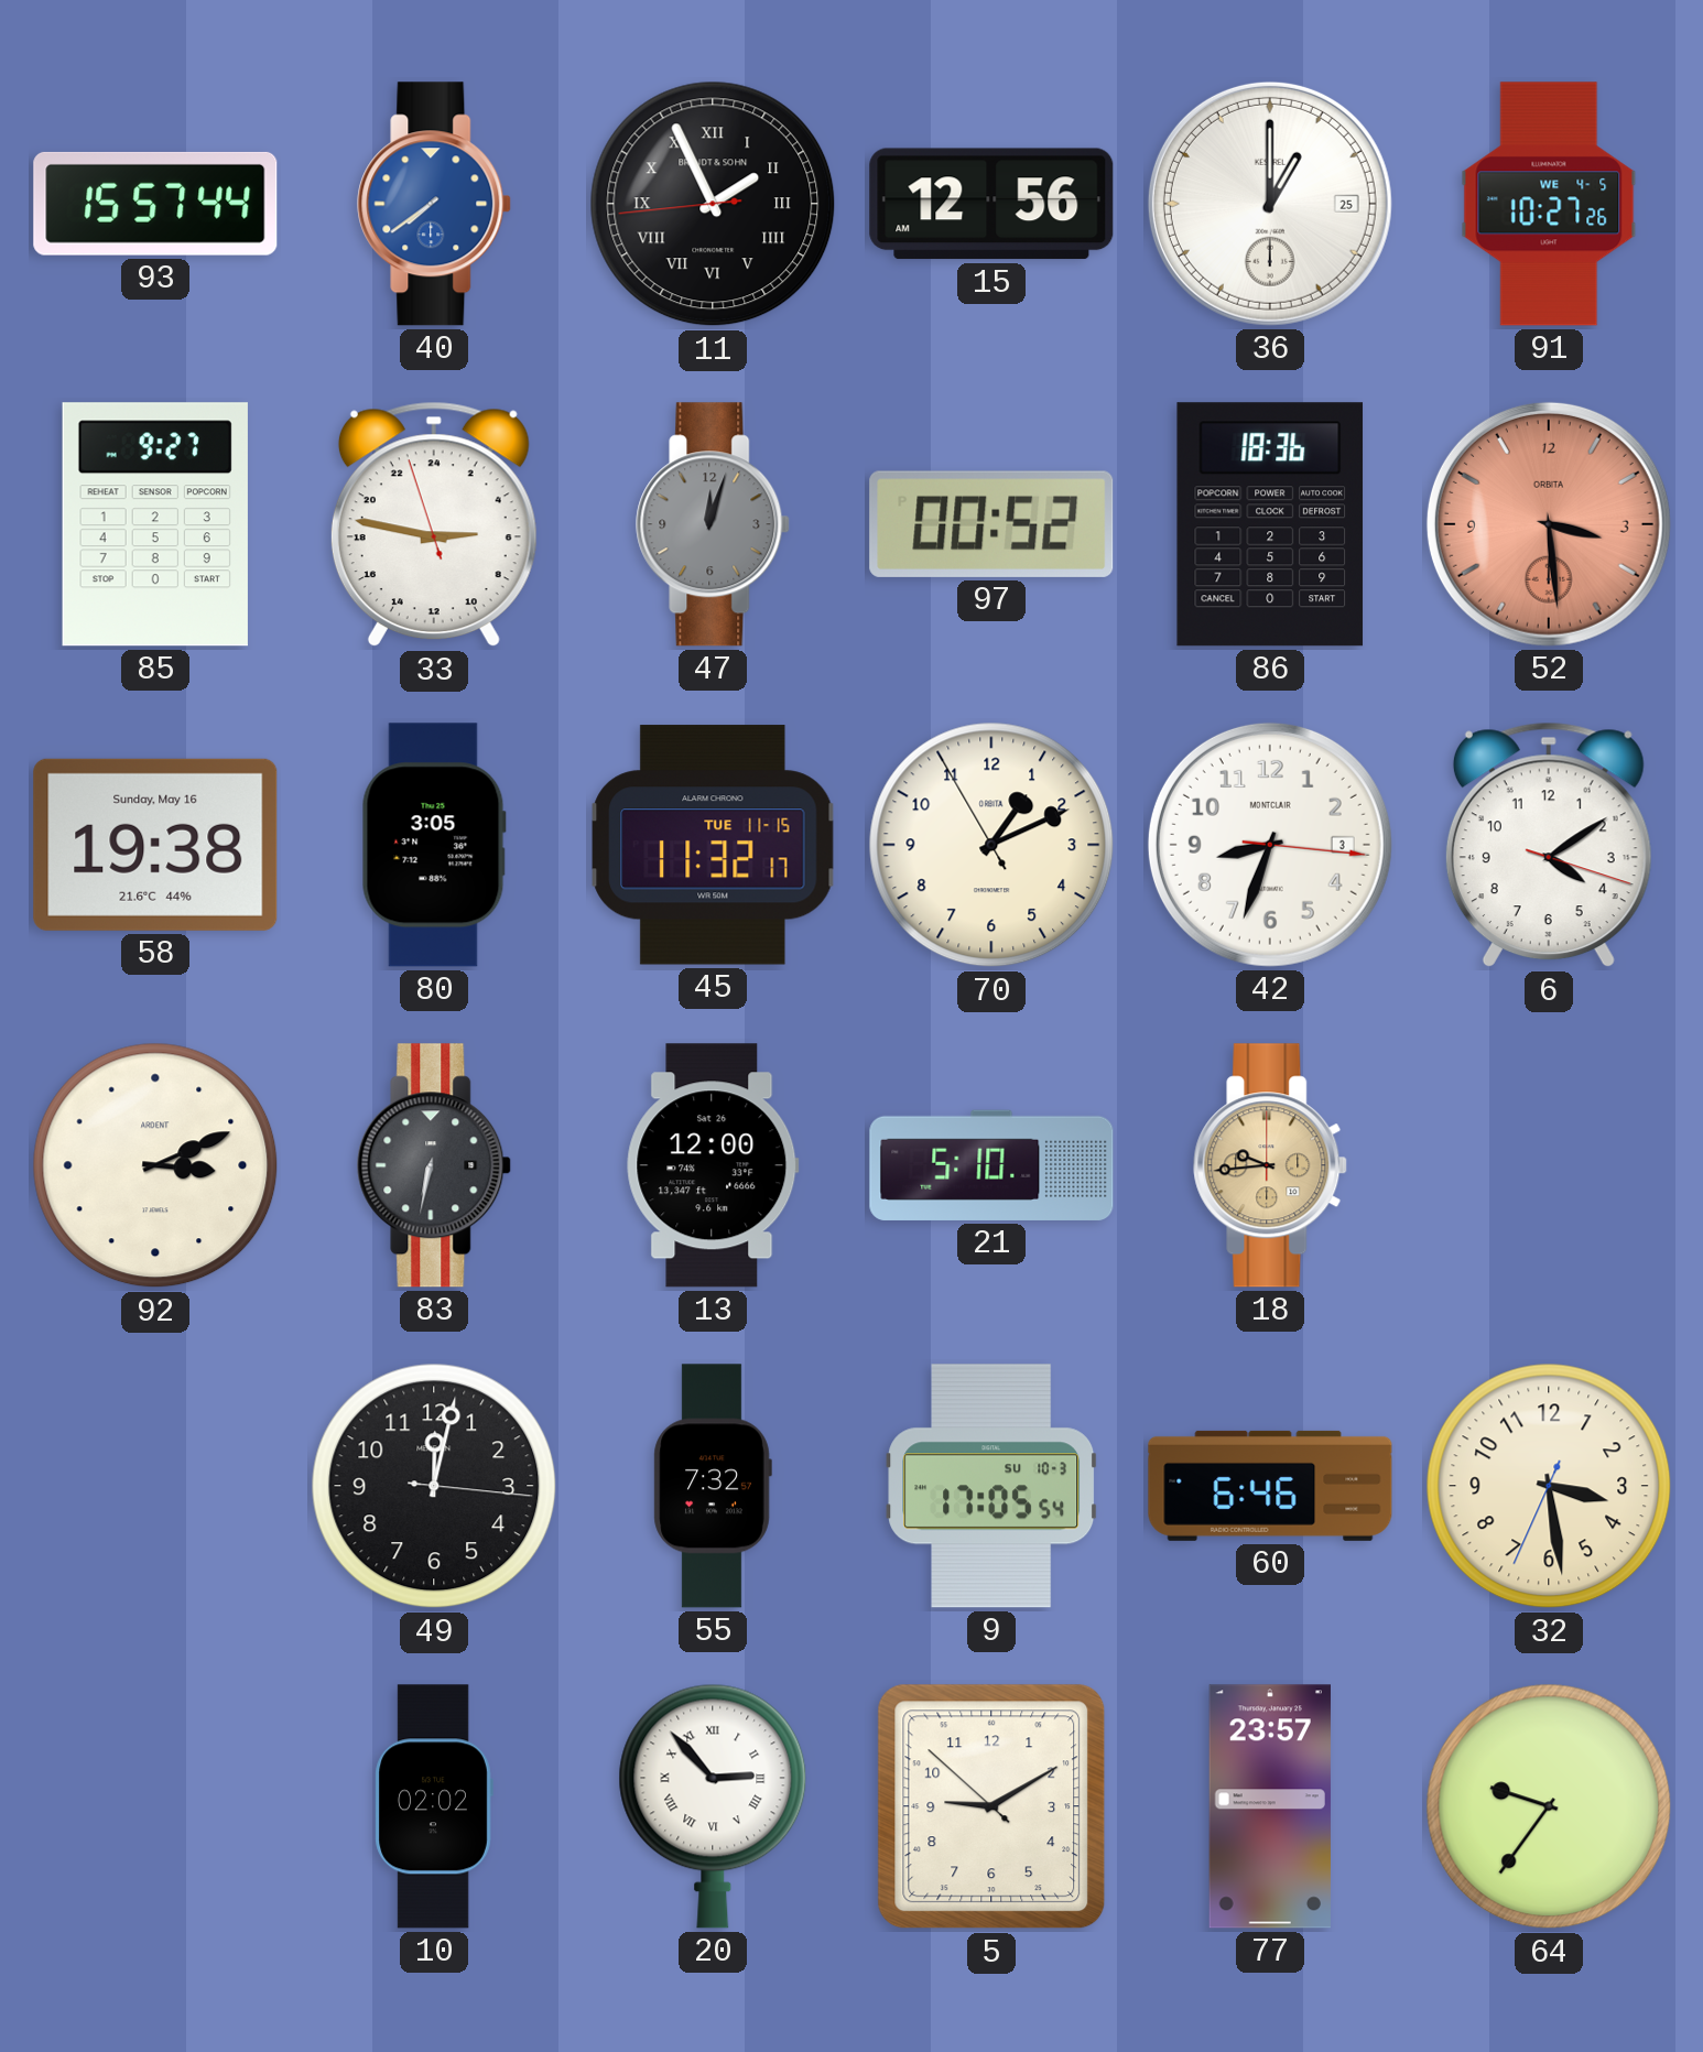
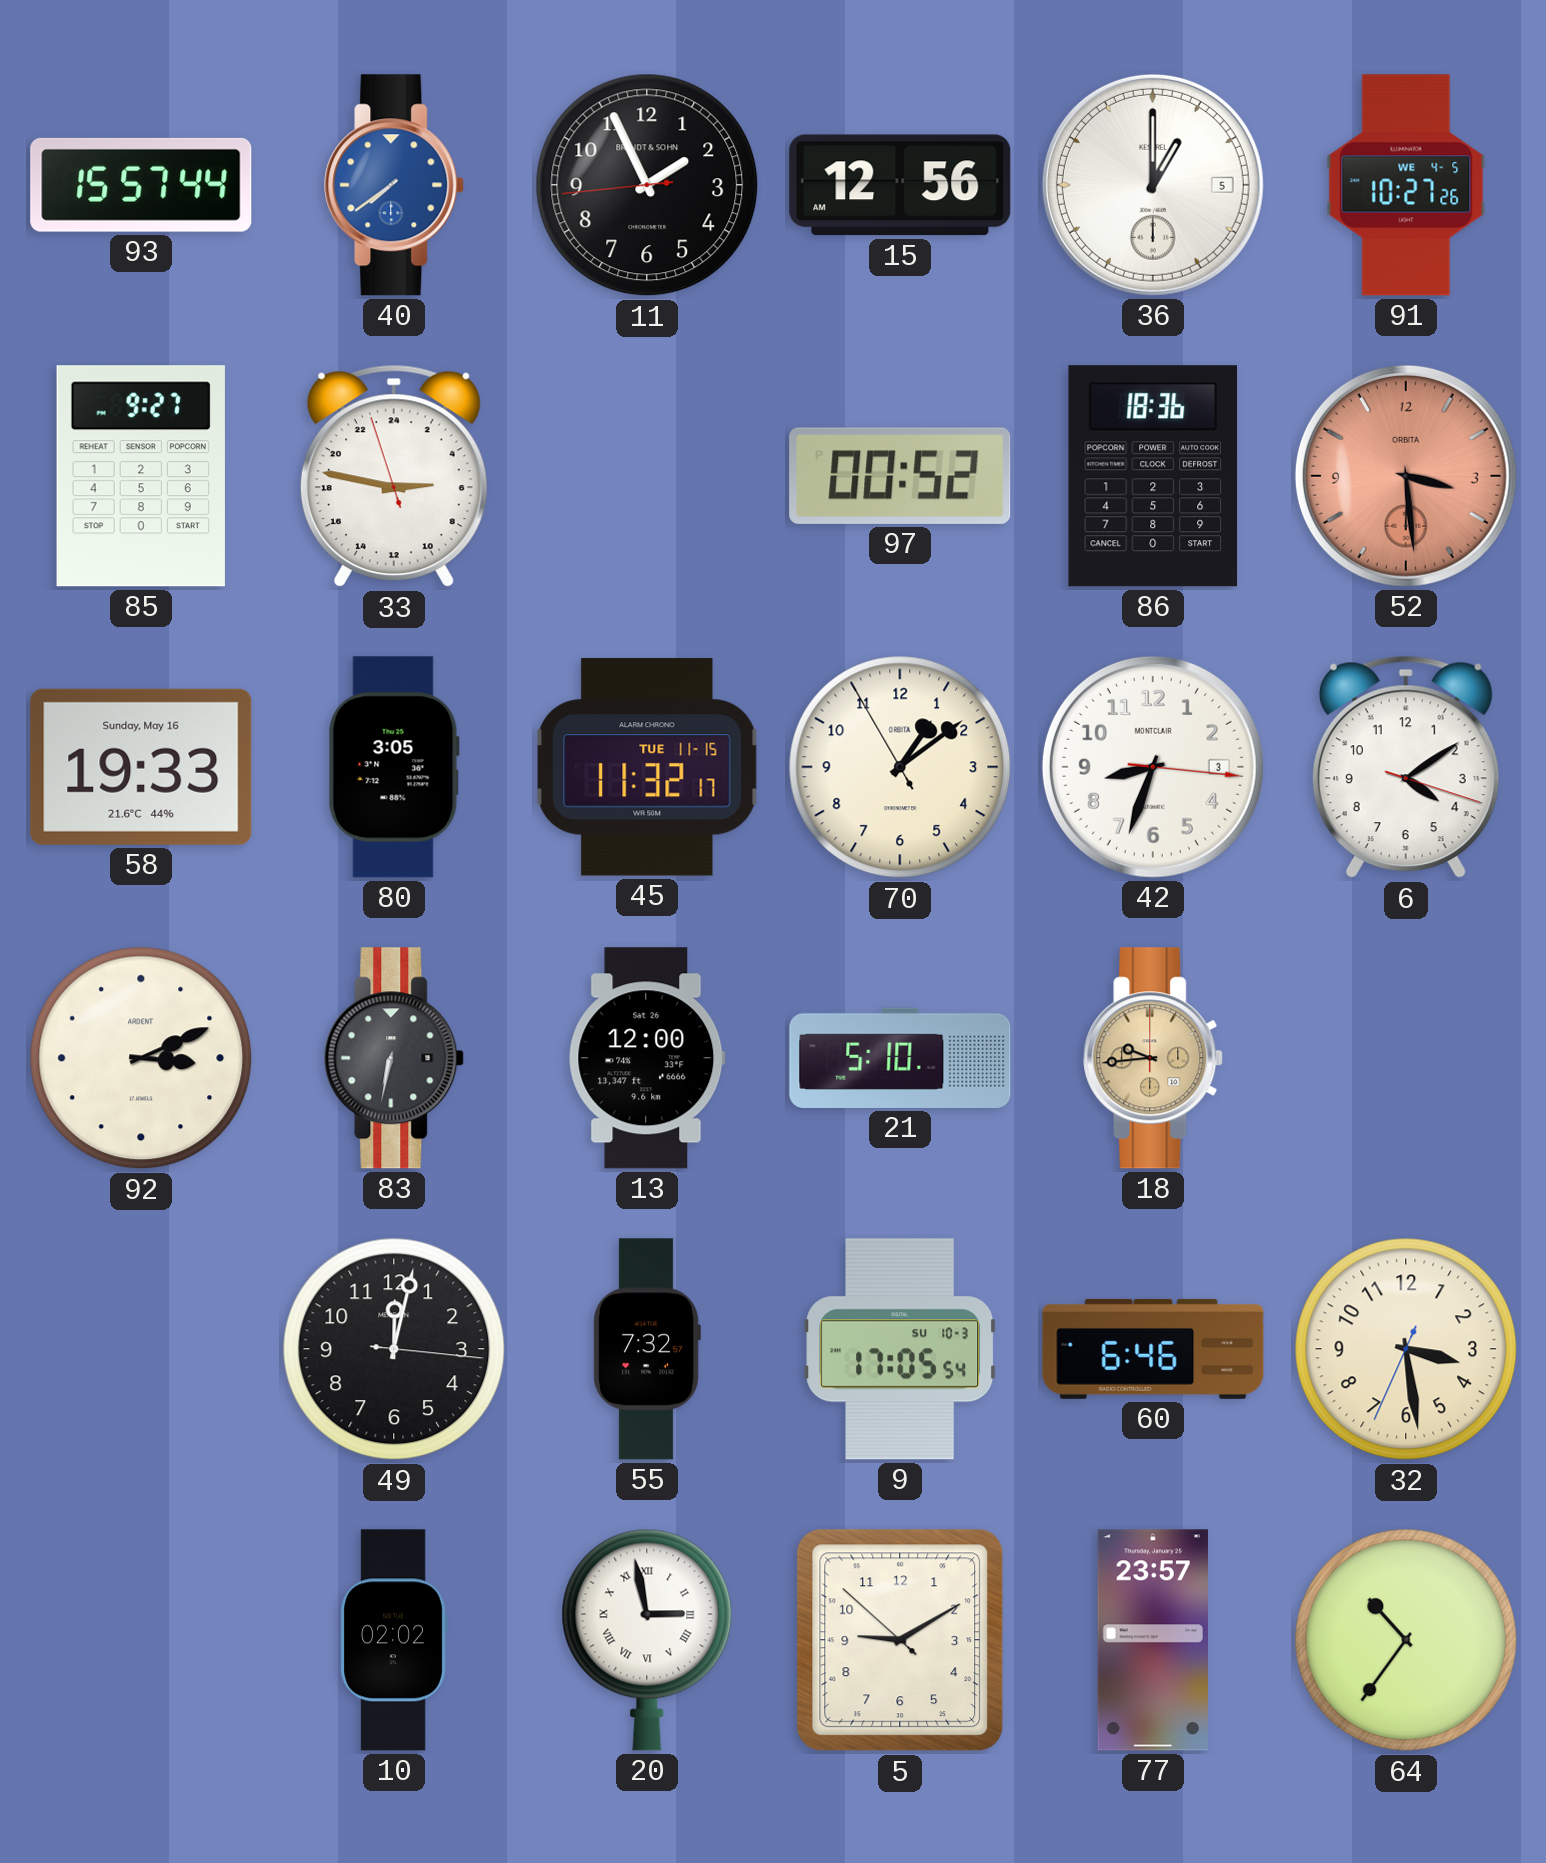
11 numerals: Roman -> Arabic
36 date: 25 -> 5
47: 12:03 -> none
58: 19:38 -> 19:33
70: 1:10 -> 1:08
20: 2:53 -> 2:58
64: 9:36 -> 10:36
